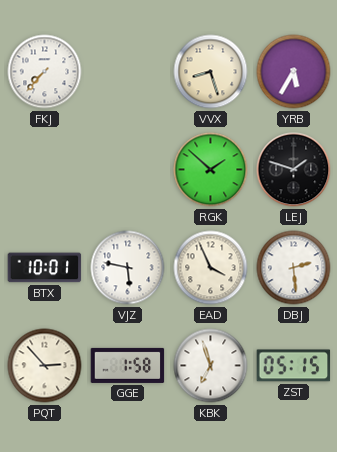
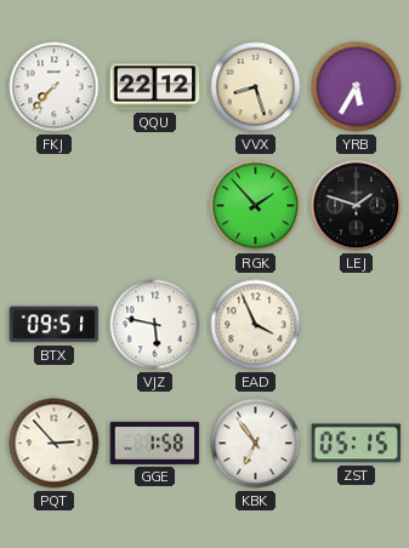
QQU: none -> 22:12
RGK: 1:52 -> 1:53
BTX: 10:01 -> 09:51
DBJ: 2:29 -> none
KBK: 6:57 -> 6:54
